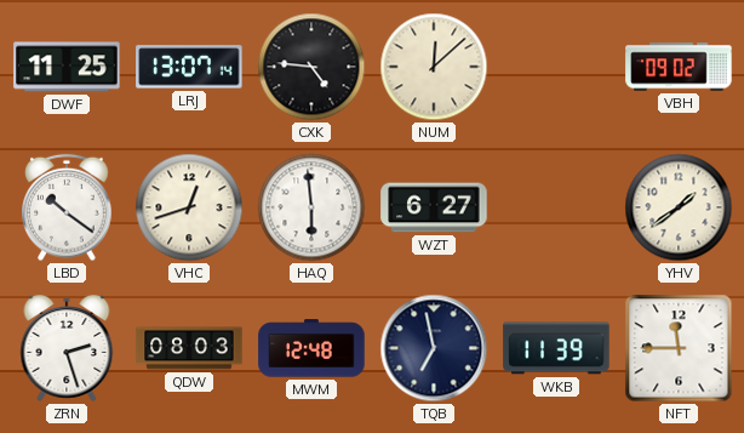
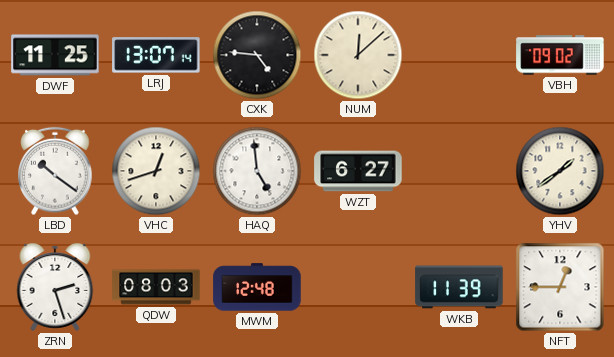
HAQ: 5:59 -> 4:59
TQB: 6:58 -> none
NFT: 11:45 -> 12:45
